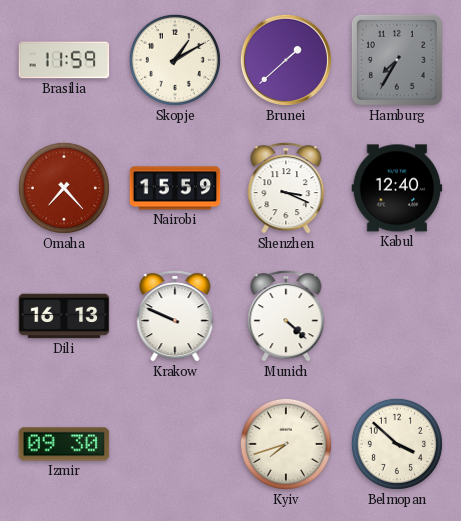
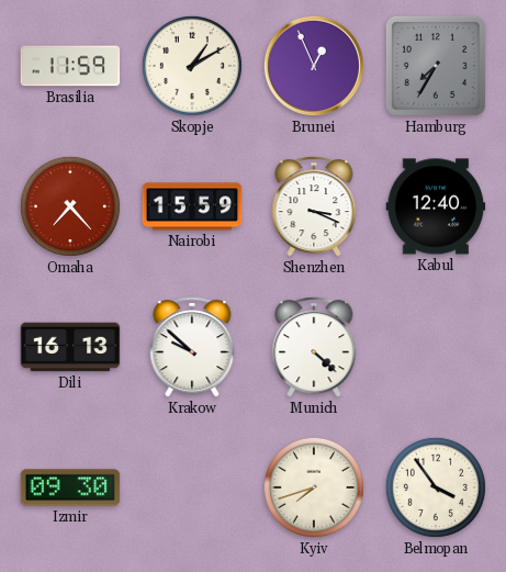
Brunei: 1:38 -> 12:56
Krakow: 9:49 -> 9:52
Belmopan: 3:52 -> 3:54
